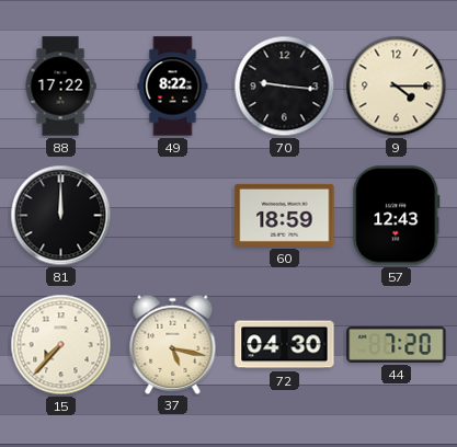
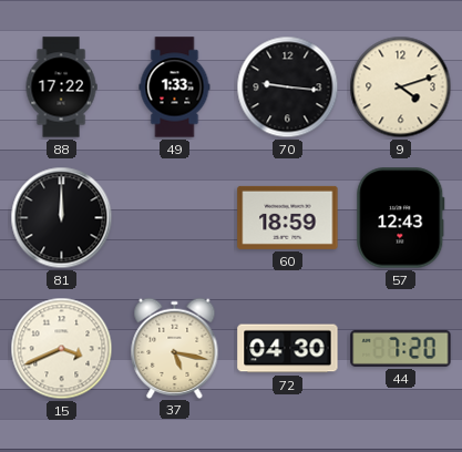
49: 8:22 -> 1:33
9: 4:15 -> 4:12
15: 7:37 -> 3:41
